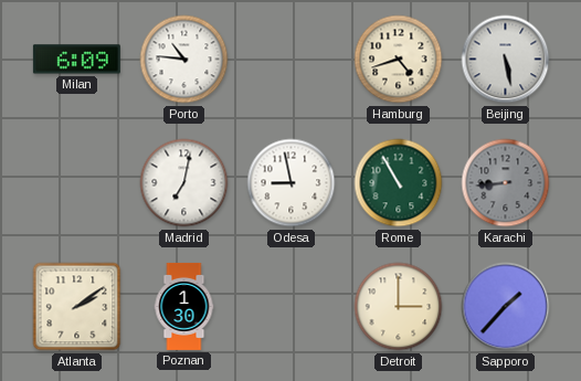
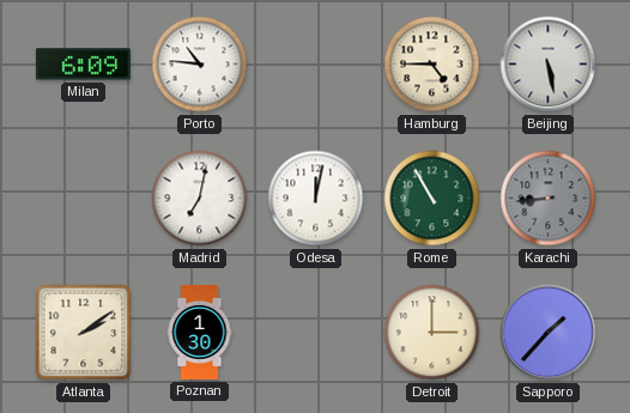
Hamburg: 4:42 -> 4:45
Odesa: 8:58 -> 12:02
